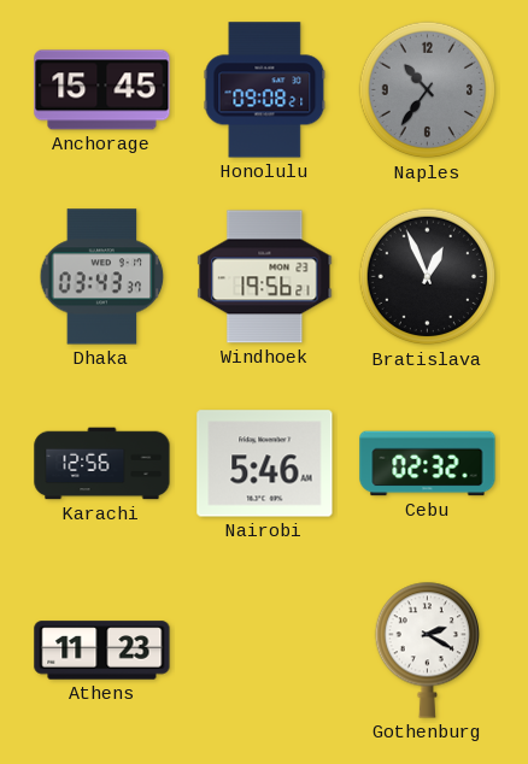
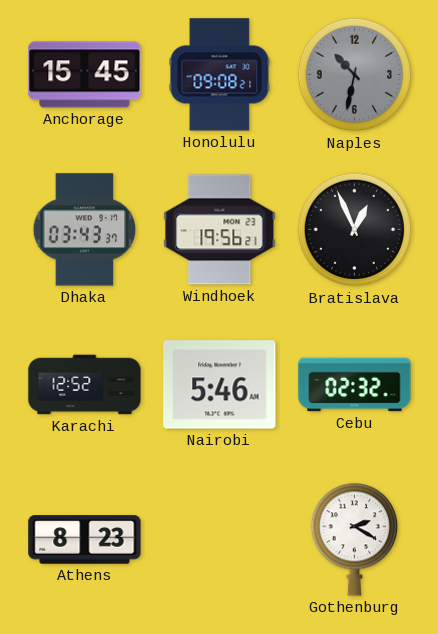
Naples: 10:36 -> 10:32
Karachi: 12:56 -> 12:52
Athens: 11:23 -> 8:23
